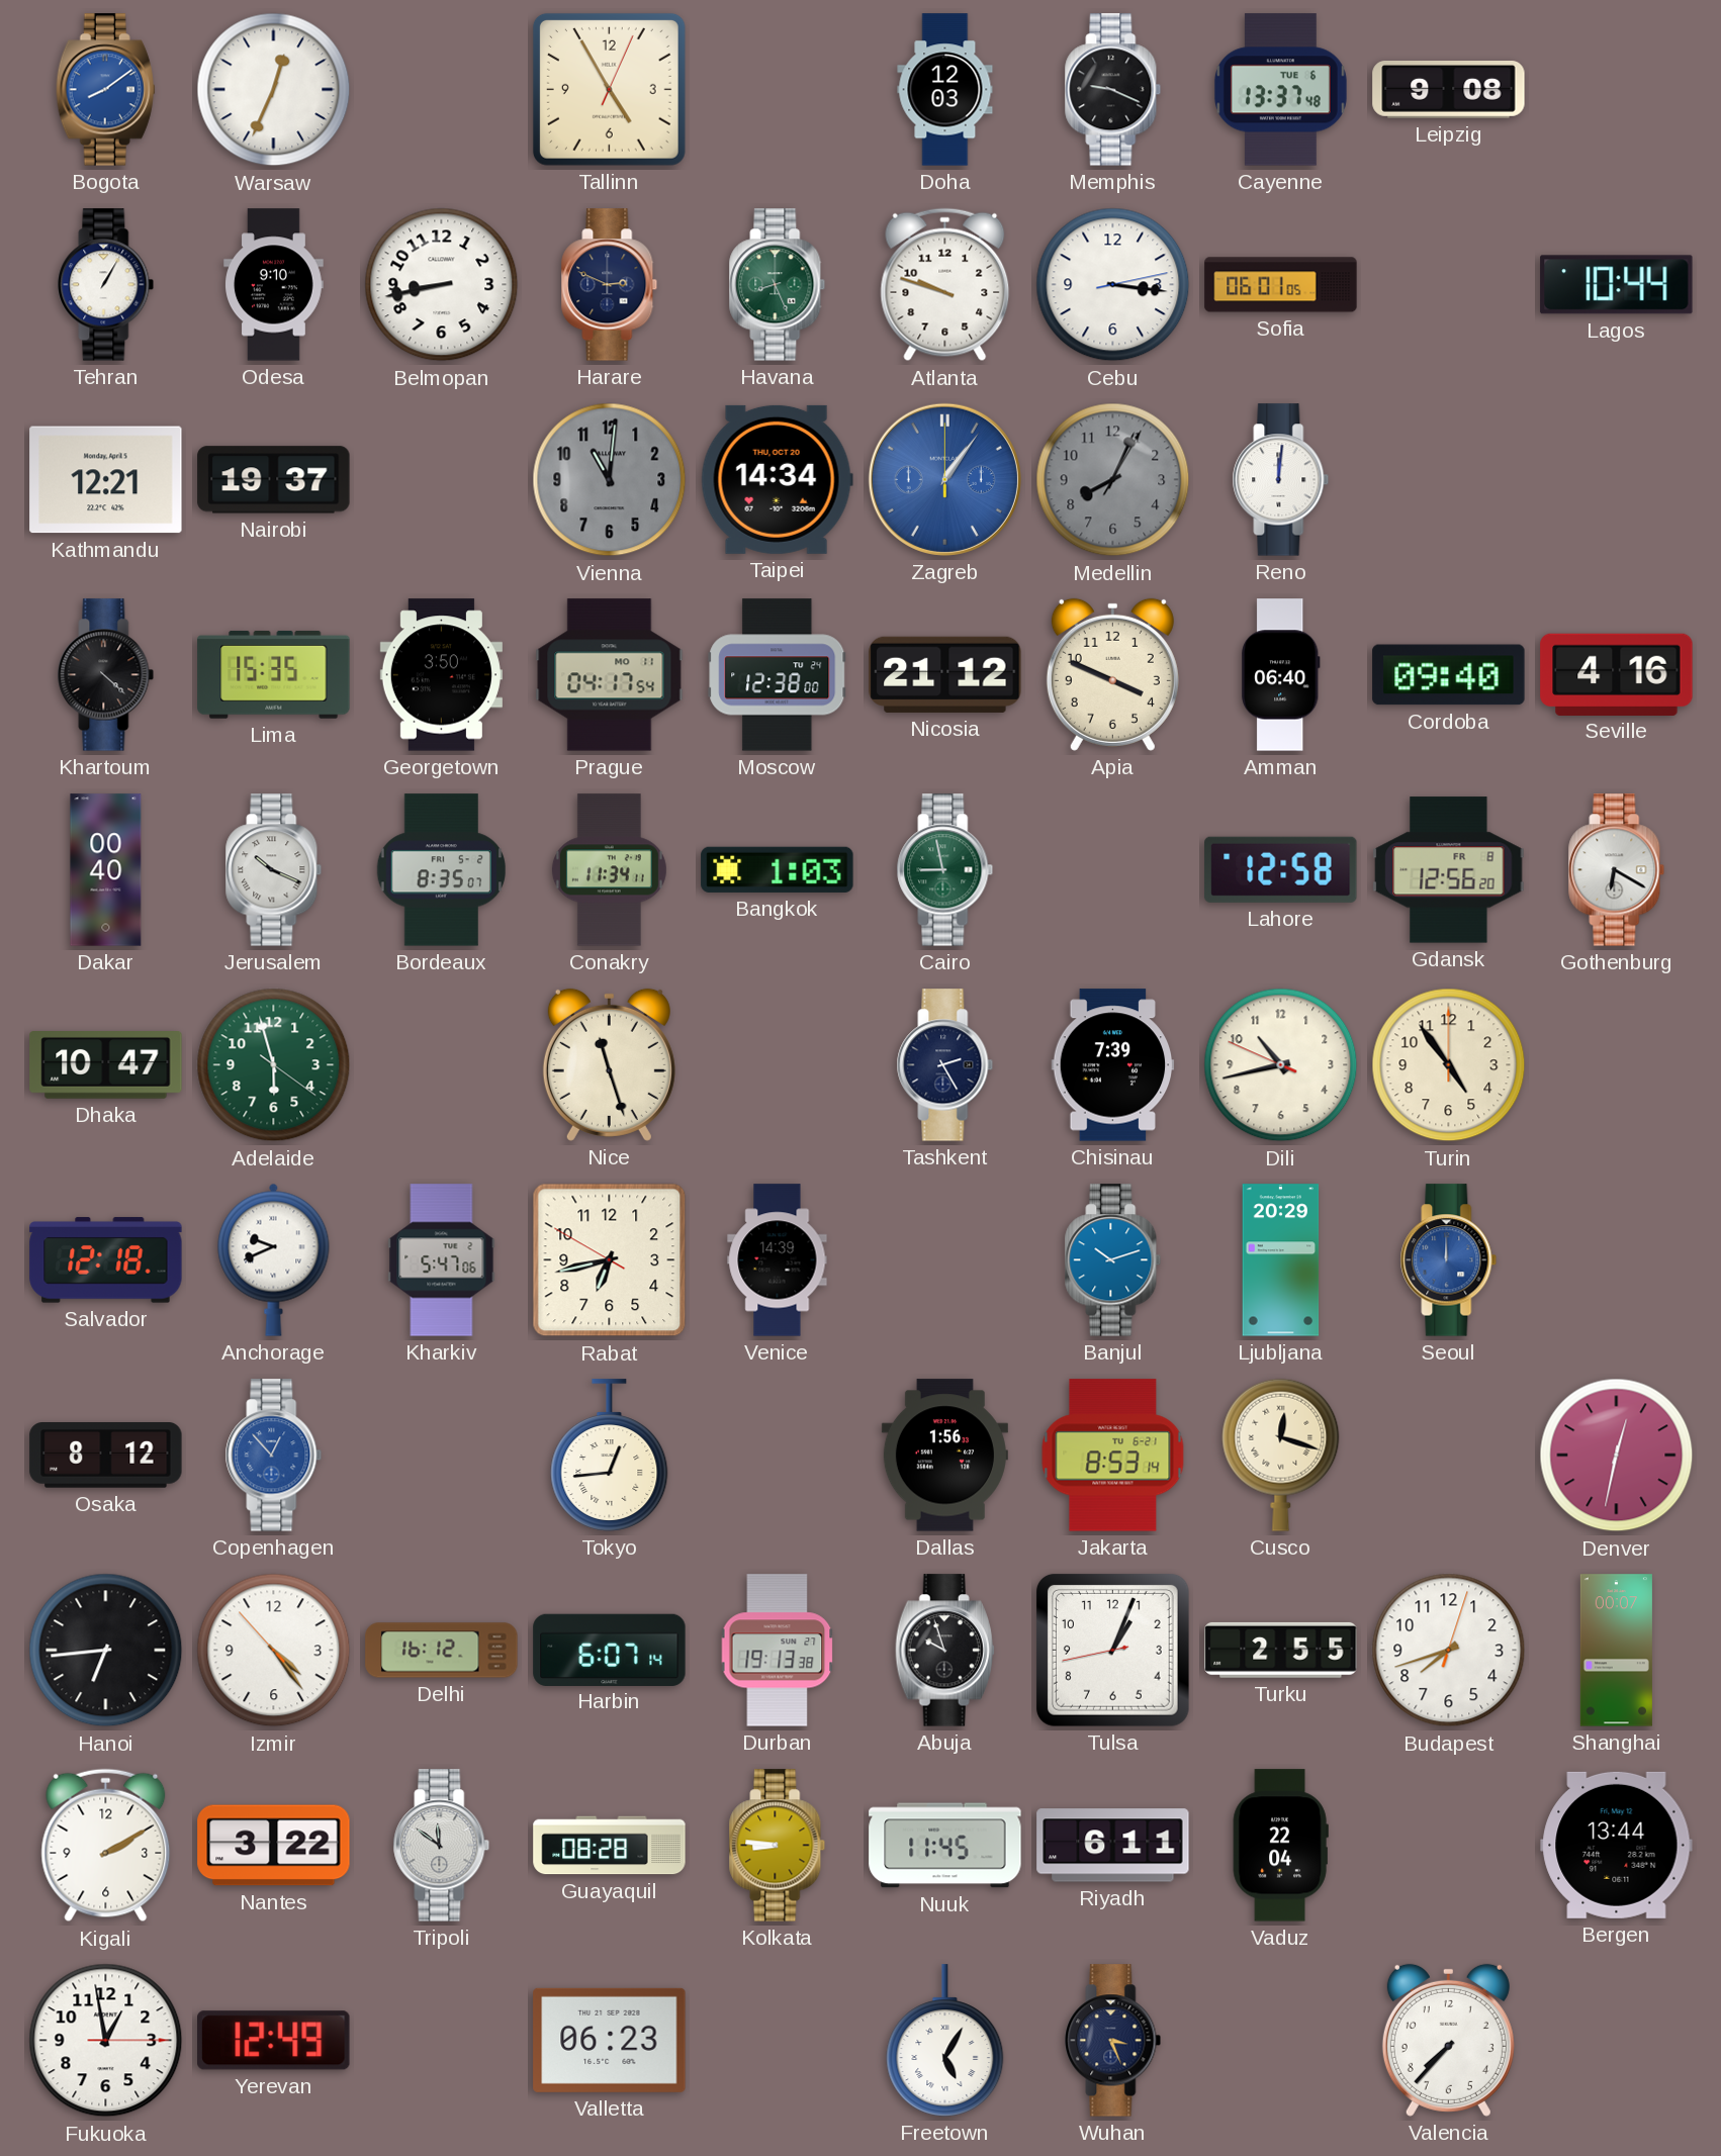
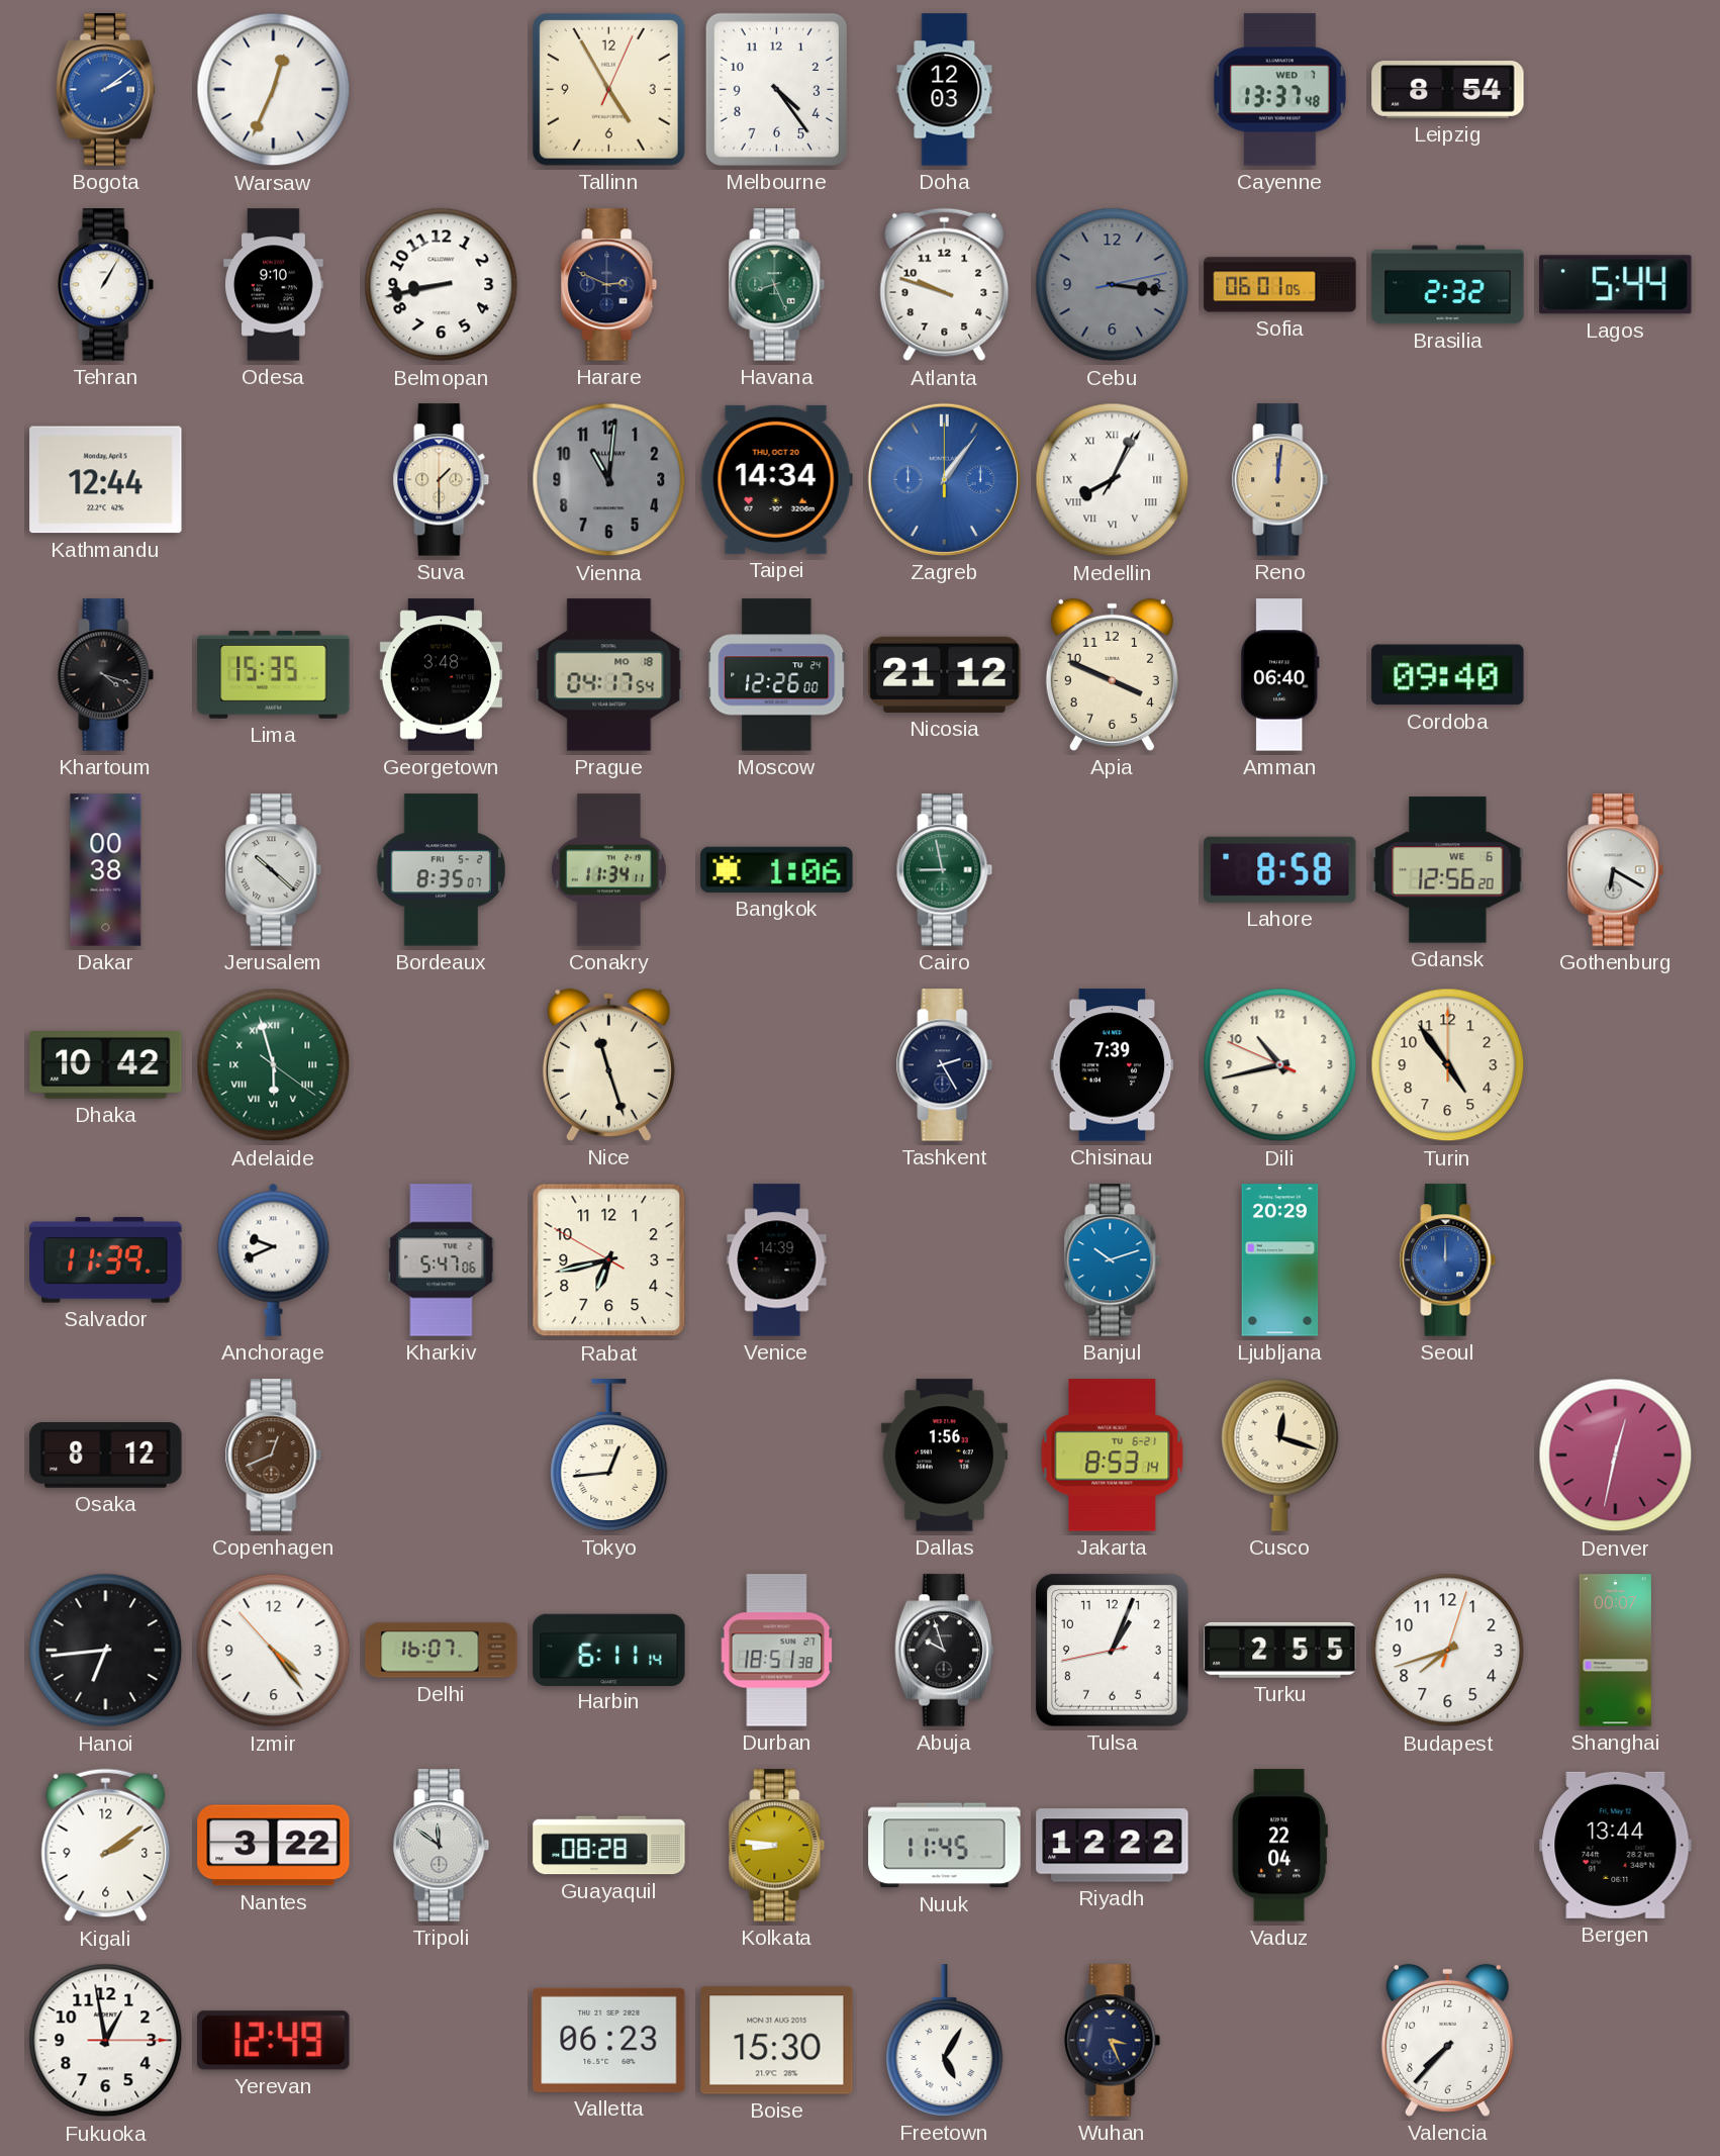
Bogota: 8:09 -> 2:09
Melbourne: none -> 4:24
Memphis: 9:19 -> none
Cayenne date: TUE 6 -> WED 7
Leipzig: 9:08 -> 8:54
Cebu dial: white -> grey
Brasilia: none -> 2:32
Lagos: 10:44 -> 5:44
Kathmandu: 12:21 -> 12:44
Nairobi: 19:37 -> none
Suva: none -> 1:30
Medellin dial: grey -> white
Medellin numerals: Arabic -> Roman
Reno dial: white -> champagne
Khartoum: 4:22 -> 4:18
Georgetown: 3:50 -> 3:48
Prague date: MO 11 -> MO 18
Moscow: 12:38 -> 12:26
Seville: 4:16 -> none
Dakar: 00:40 -> 00:38
Jerusalem: 10:19 -> 10:22
Bangkok: 1:03 -> 1:06
Lahore: 12:58 -> 8:58
Gdansk date: FR 8 -> WE 6
Dhaka: 10:47 -> 10:42
Adelaide numerals: Arabic -> Roman
Salvador: 12:18 -> 11:39
Copenhagen: 12:53 -> 12:41
Copenhagen dial: blue -> brown
Delhi: 16:12 -> 16:07
Harbin: 6:07 -> 6:11
Durban: 19:13 -> 18:51
Kigali: 2:10 -> 2:09
Riyadh: 6:11 -> 12:22
Boise: none -> 15:30
